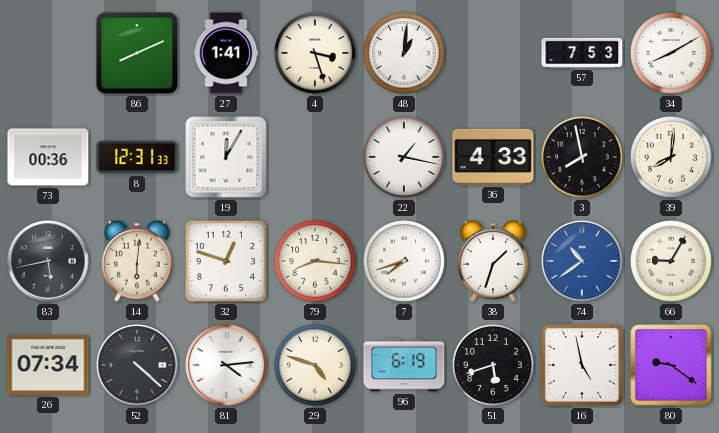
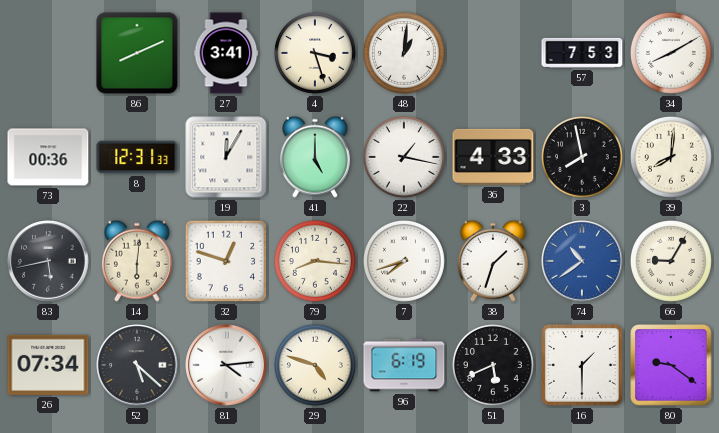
27: 1:41 -> 3:41
41: none -> 5:00
52: 4:22 -> 5:22
51: 5:42 -> 5:41
16: 4:58 -> 1:30
